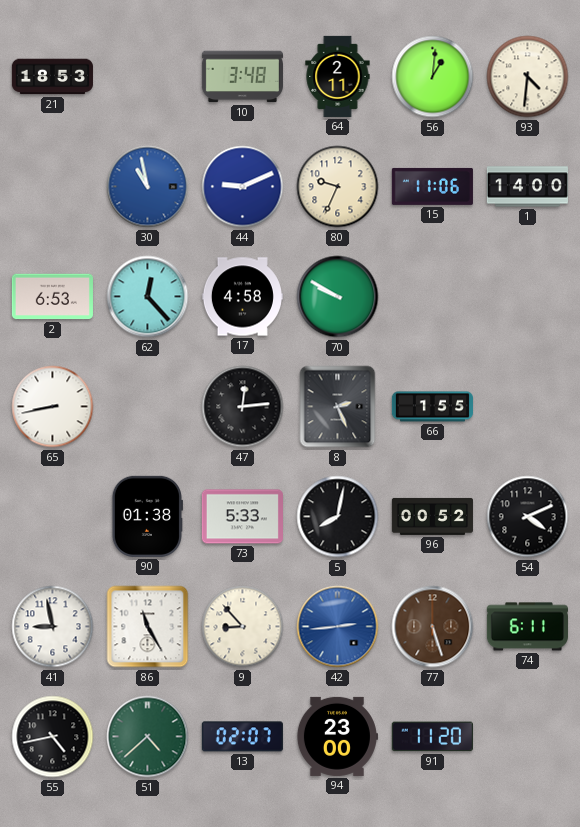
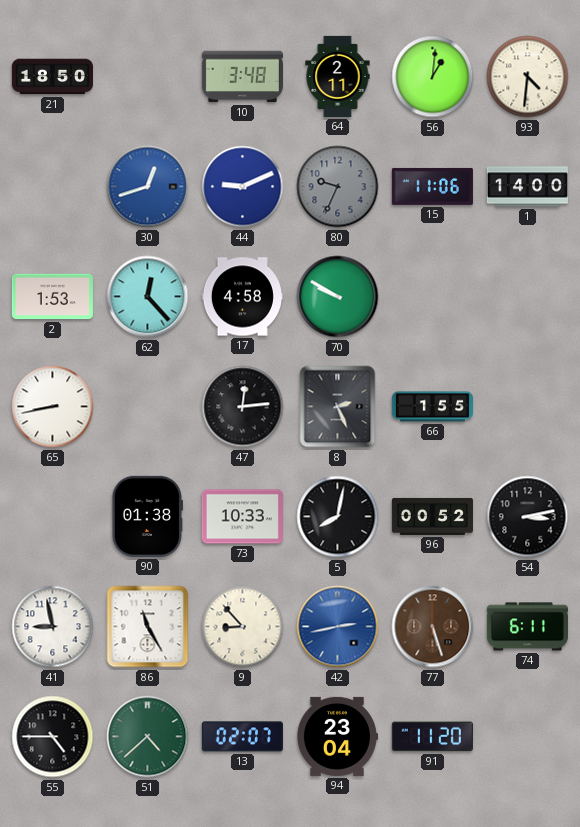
21: 18:53 -> 18:50
30: 10:58 -> 12:42
80 dial: cream -> grey
2: 6:53 -> 1:53
73: 5:33 -> 10:33
54: 4:11 -> 3:13
42: 2:44 -> 2:43
55: 4:43 -> 4:45
94: 23:00 -> 23:04
